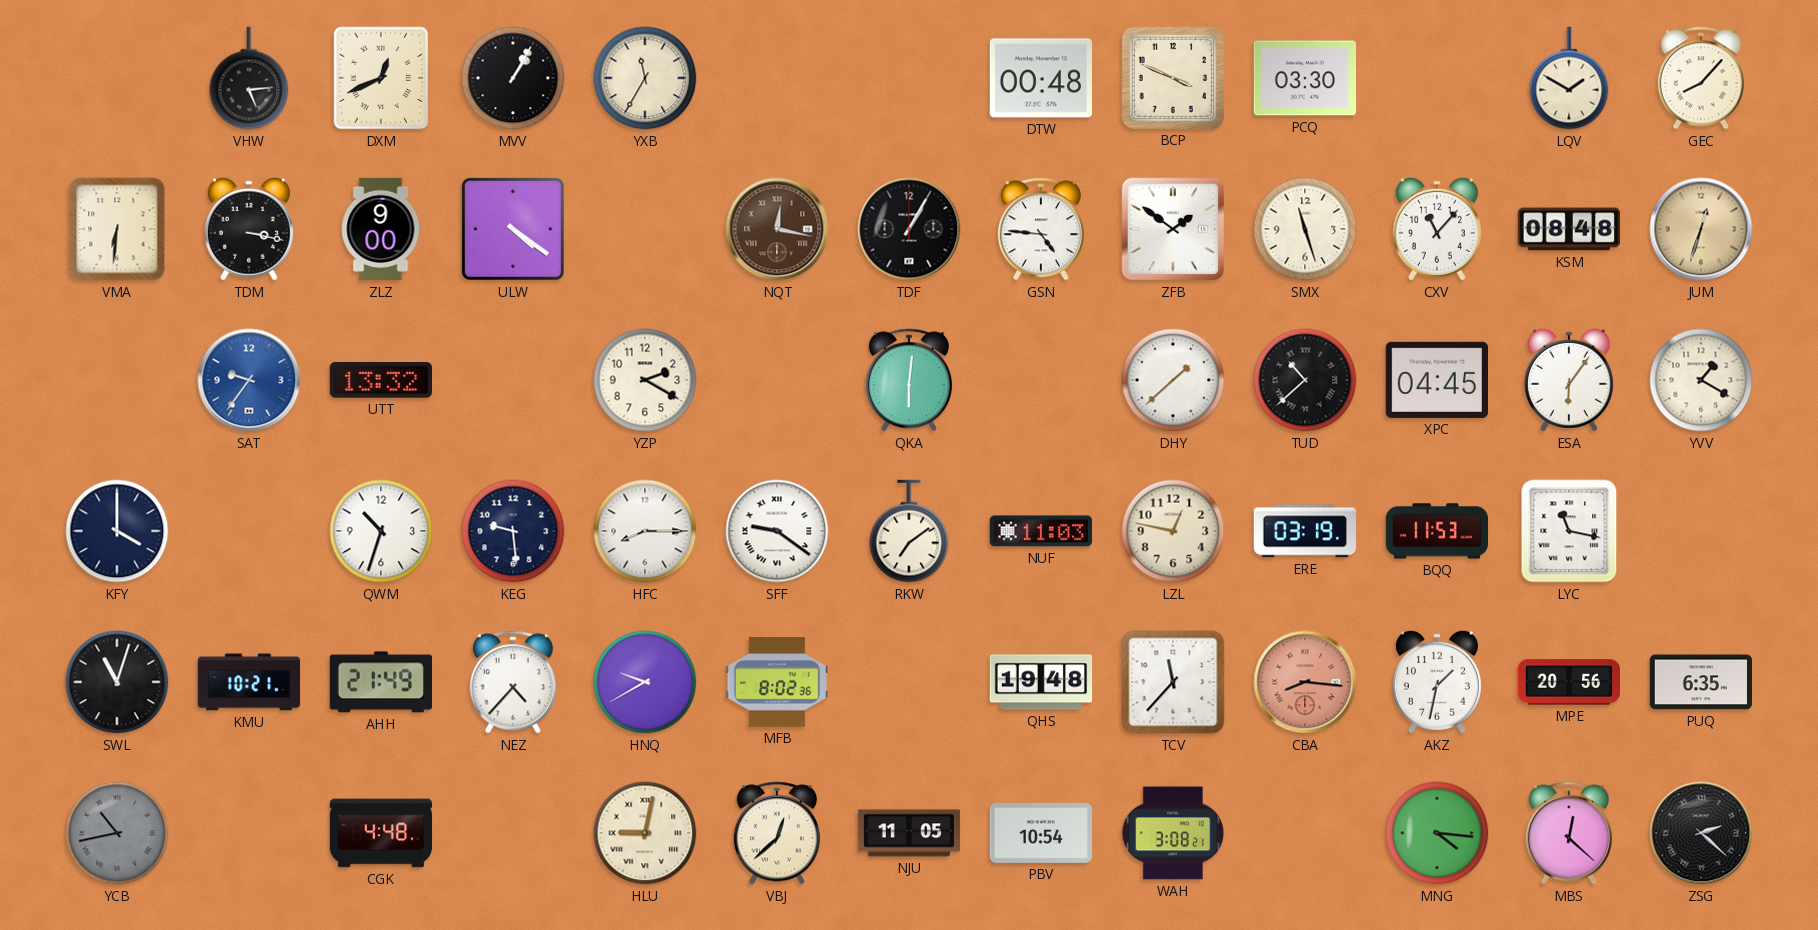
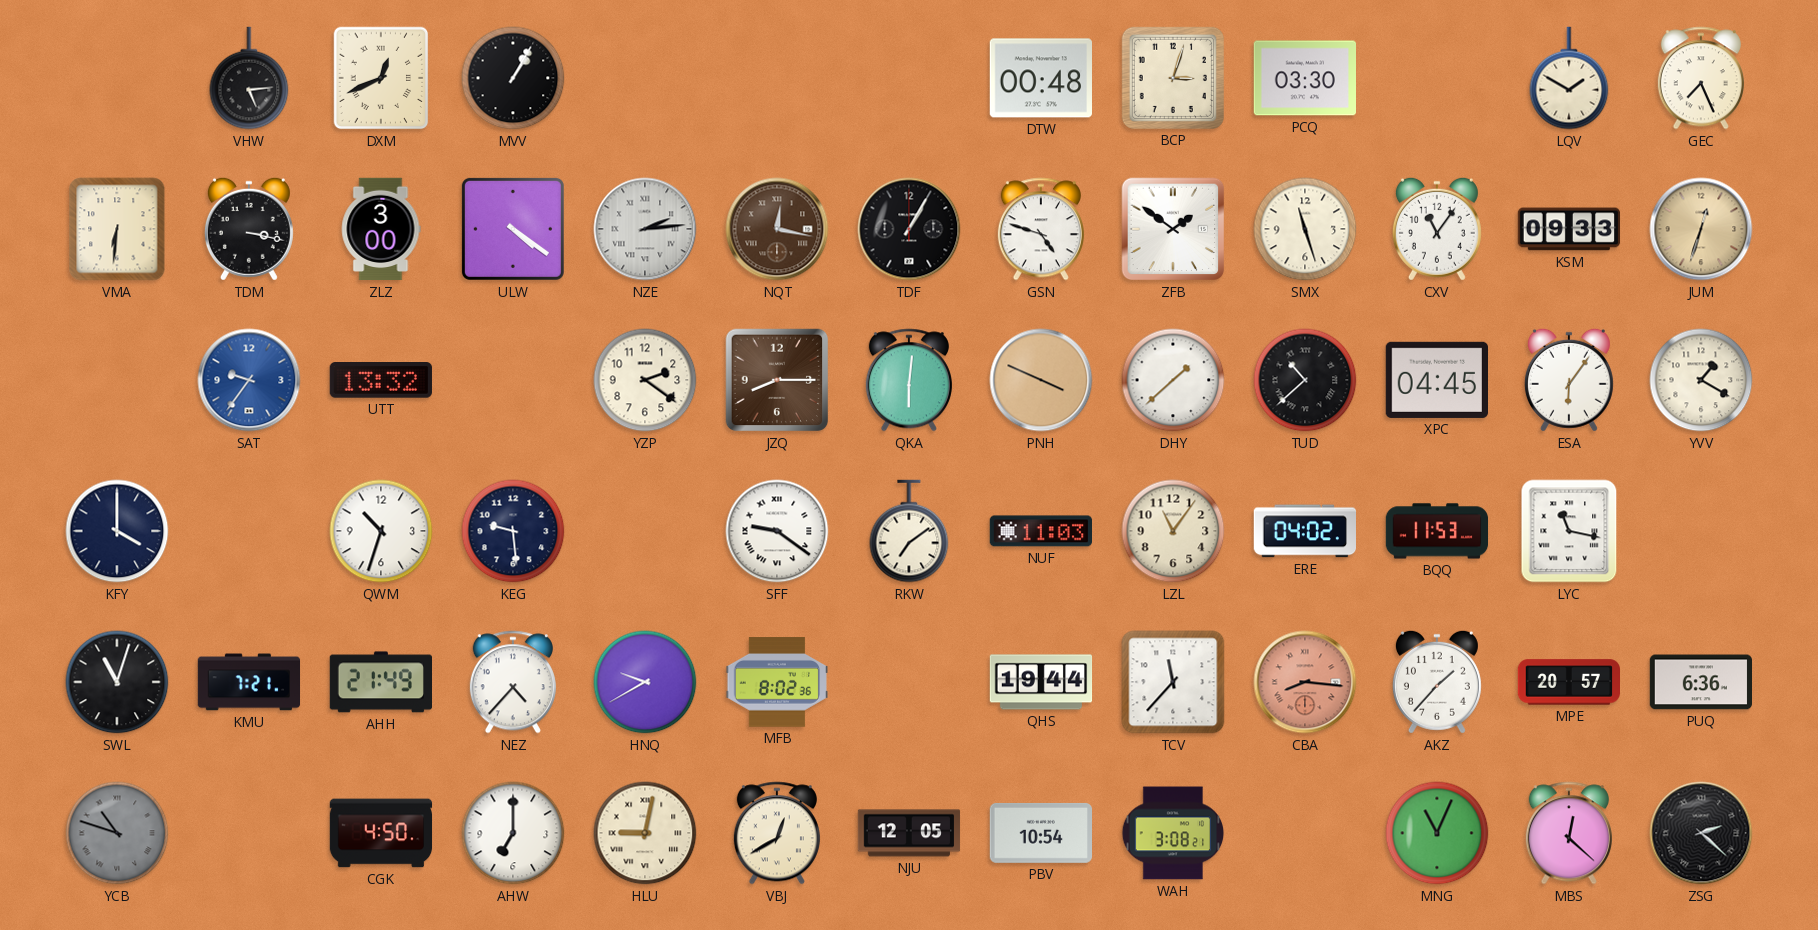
YXB: 11:35 -> none
BCP: 3:49 -> 3:03
GEC: 8:07 -> 7:26
ZLZ: 9:00 -> 3:00
NZE: none -> 2:14
GSN: 4:46 -> 4:48
CXV: 11:07 -> 11:06
KSM: 08:48 -> 09:33
YZP: 2:20 -> 2:21
JZQ: none -> 8:15
PNH: none -> 3:49
HFC: 8:15 -> none
LZL: 12:47 -> 11:06
ERE: 03:19 -> 04:02
KMU: 10:21 -> 7:21
QHS: 19:48 -> 19:44
AKZ: 1:32 -> 1:37
MPE: 20:56 -> 20:57
PUQ: 6:35 -> 6:36
YCB: 10:43 -> 10:48
CGK: 4:48 -> 4:50
AHW: none -> 7:00
VBJ: 12:38 -> 12:40
NJU: 11:05 -> 12:05
MNG: 4:16 -> 11:04
